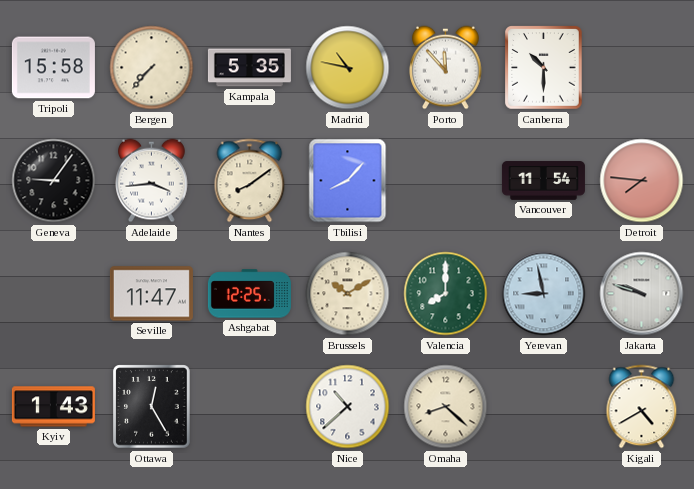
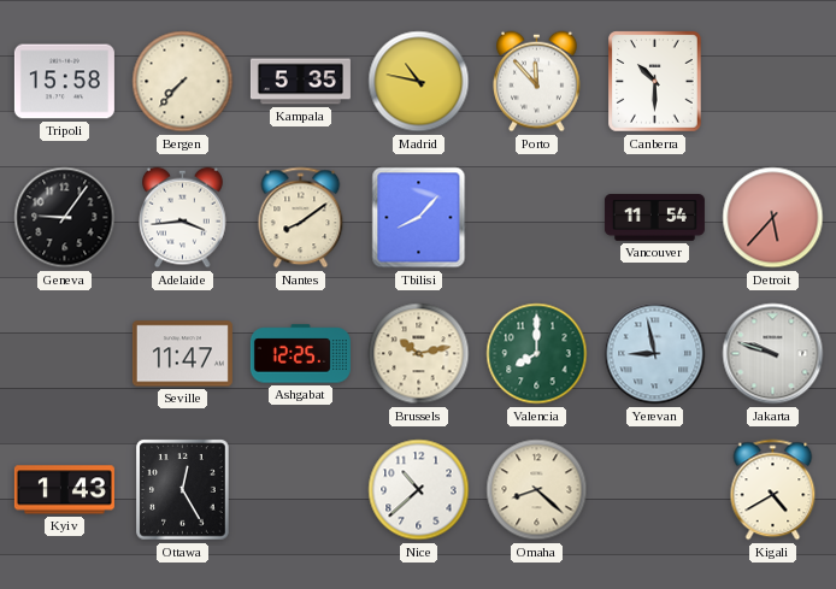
Detroit: 7:46 -> 5:37
Brussels: 10:10 -> 10:13
